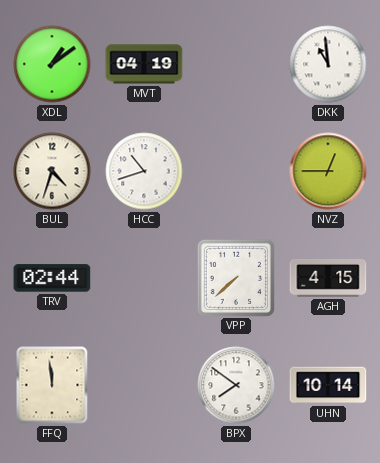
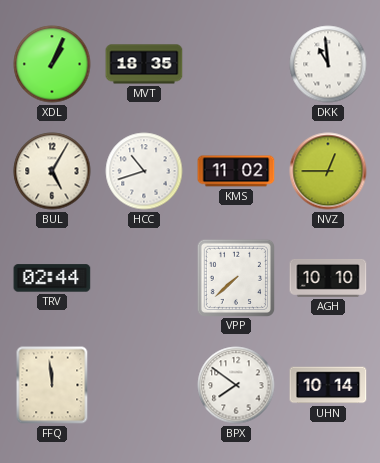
XDL: 1:09 -> 1:04
MVT: 04:19 -> 18:35
BUL: 4:33 -> 5:05
KMS: none -> 11:02
AGH: 4:15 -> 10:10
